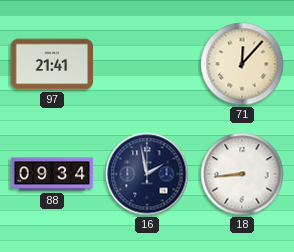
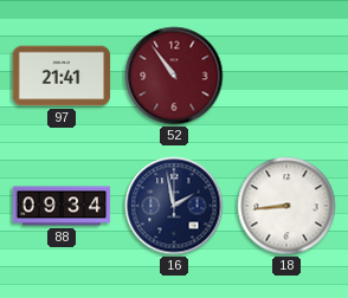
52: none -> 10:54
71: 12:07 -> none
